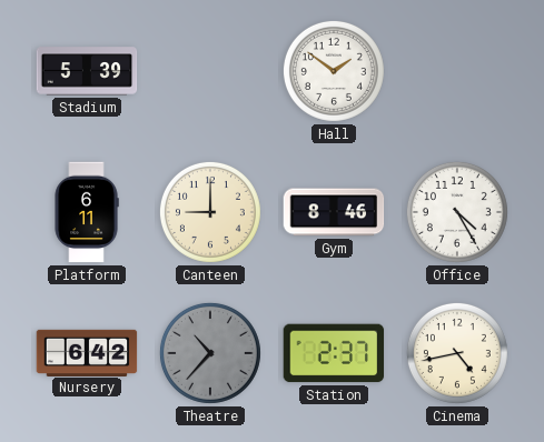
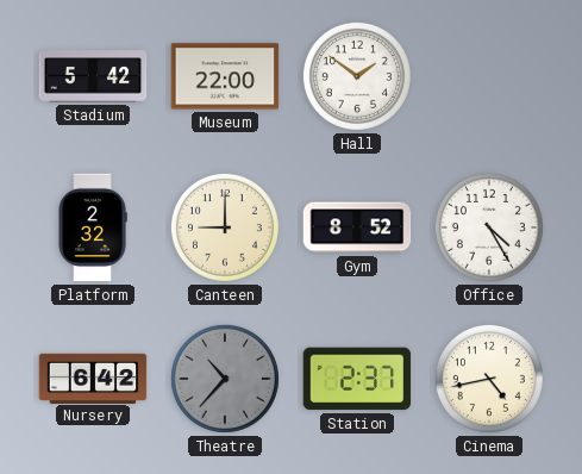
Stadium: 5:39 -> 5:42
Museum: none -> 22:00
Platform: 6:11 -> 2:32
Gym: 8:46 -> 8:52
